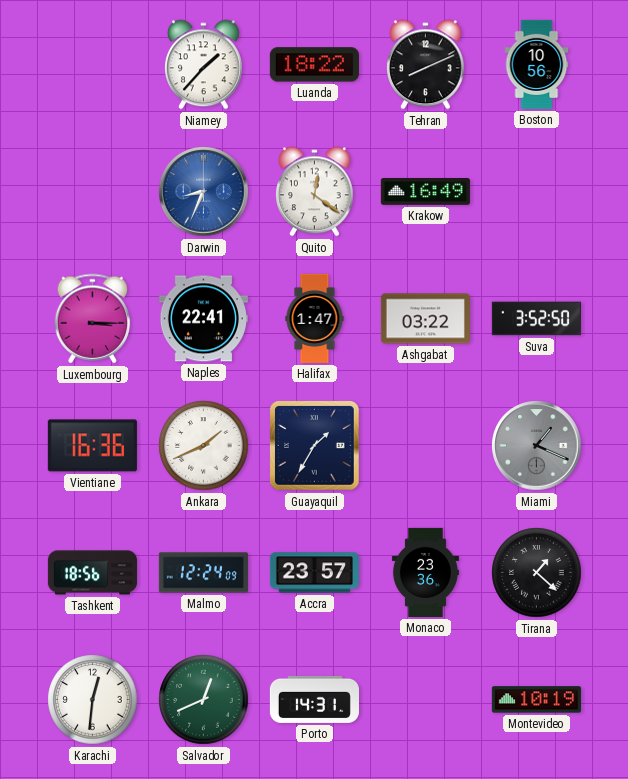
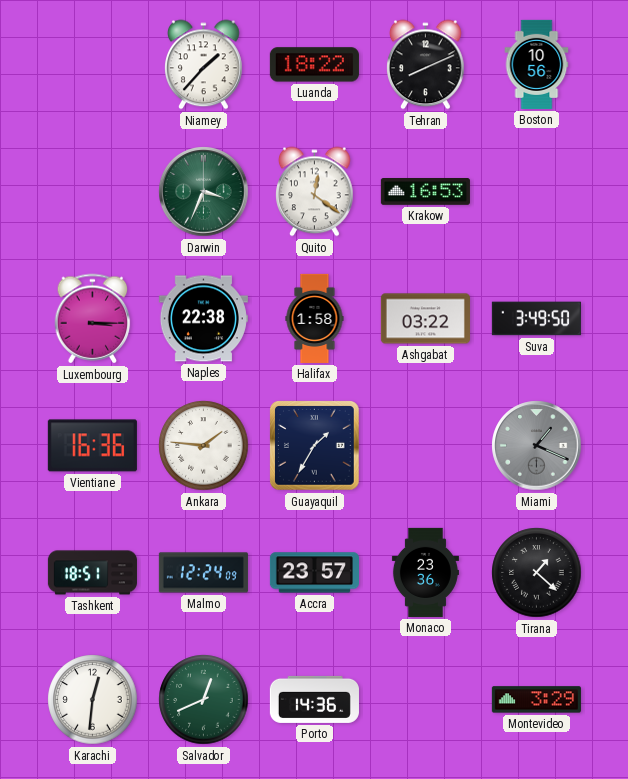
Darwin: 8:34 -> 3:34
Darwin dial: blue -> green
Krakow: 16:49 -> 16:53
Naples: 22:41 -> 22:38
Halifax: 1:47 -> 1:58
Suva: 3:52 -> 3:49
Ankara: 1:41 -> 1:46
Tashkent: 18:56 -> 18:51
Porto: 14:31 -> 14:36
Montevideo: 10:19 -> 3:29
